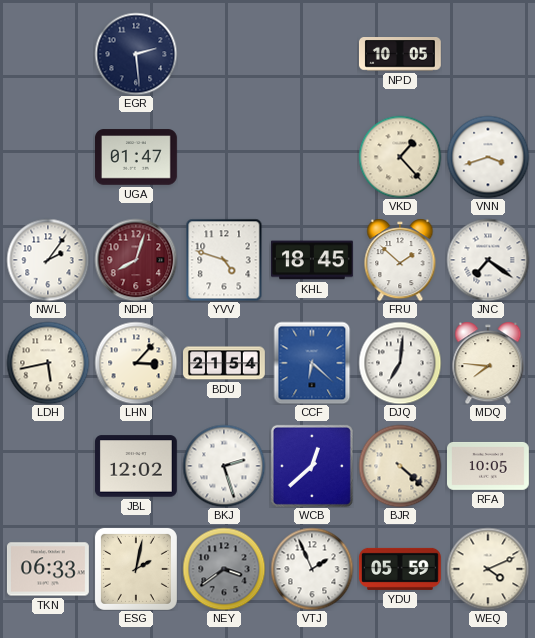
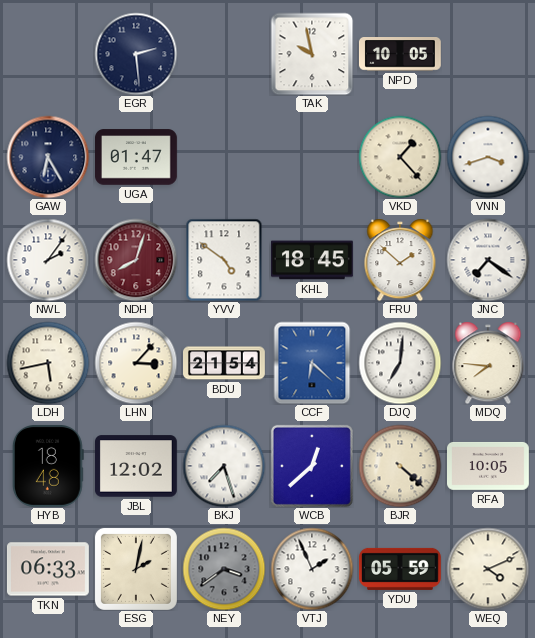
TAK: none -> 9:58
GAW: none -> 6:25
YVV: 4:48 -> 4:51
HYB: none -> 18:48
BKJ: 2:27 -> 7:27
